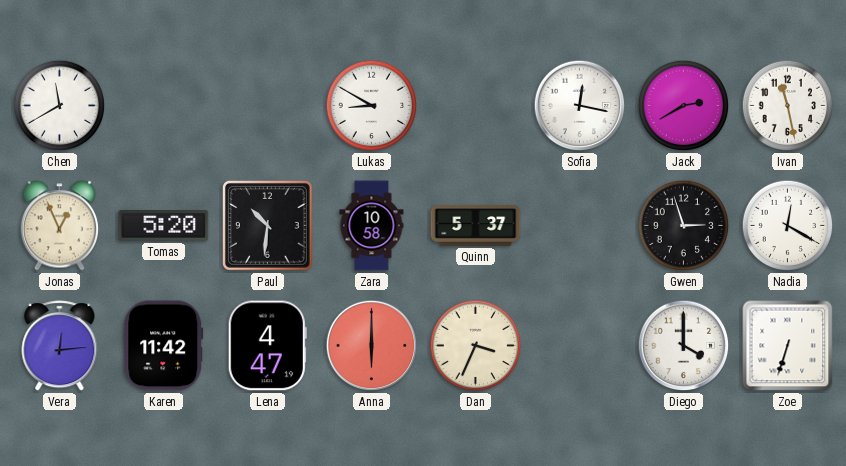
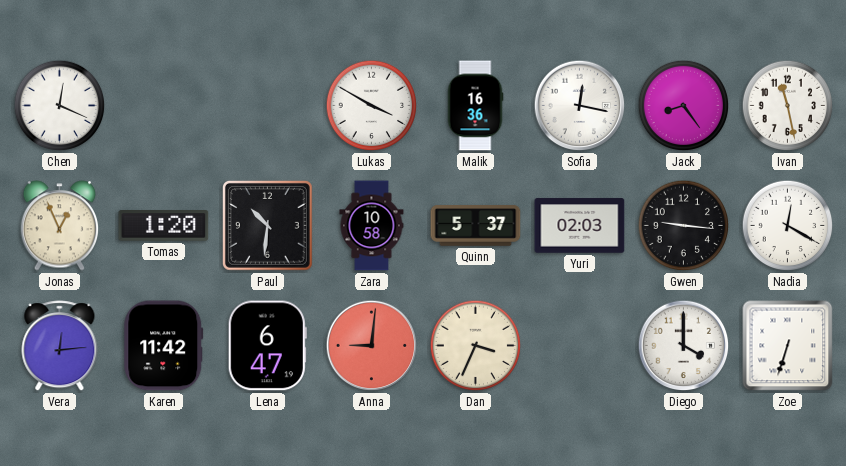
Chen: 11:40 -> 12:19
Lukas: 8:50 -> 3:50
Malik: none -> 16:36
Jack: 2:40 -> 8:24
Tomas: 5:20 -> 1:20
Yuri: none -> 02:03
Gwen: 2:57 -> 9:16
Lena: 4:47 -> 6:47
Anna: 6:00 -> 9:01
